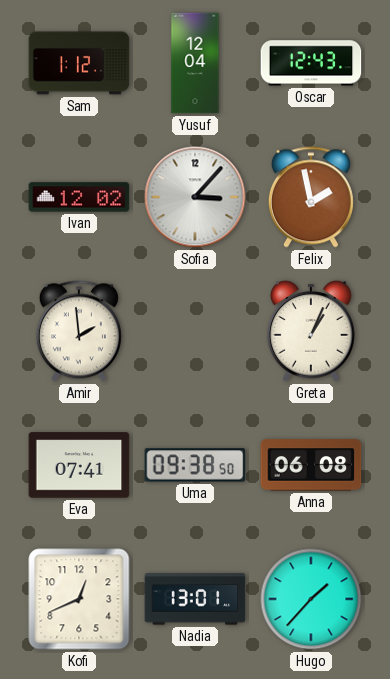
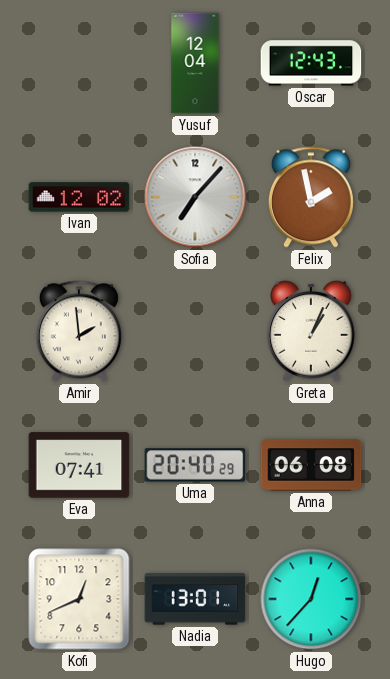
Sam: 1:12 -> none
Sofia: 3:07 -> 7:07
Uma: 09:38 -> 20:40
Hugo: 1:37 -> 12:37
